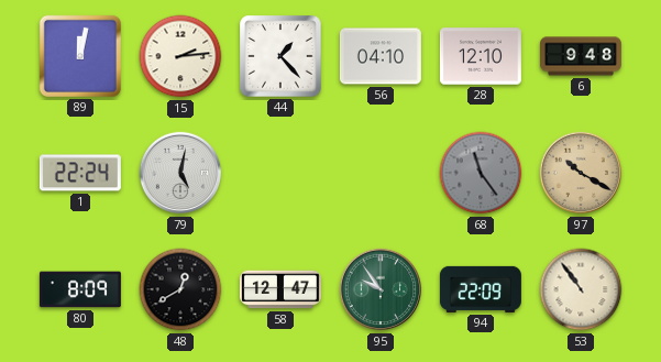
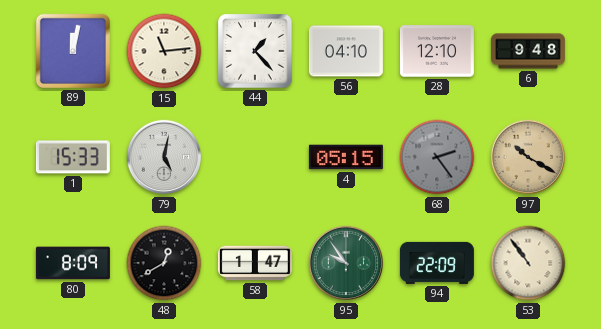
15: 2:14 -> 11:14
1: 22:24 -> 15:33
4: none -> 05:15
68: 11:24 -> 2:24
58: 12:47 -> 1:47
